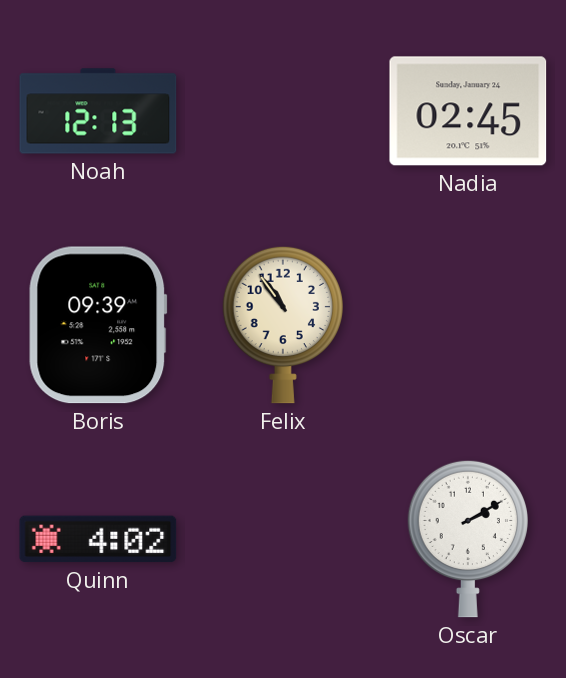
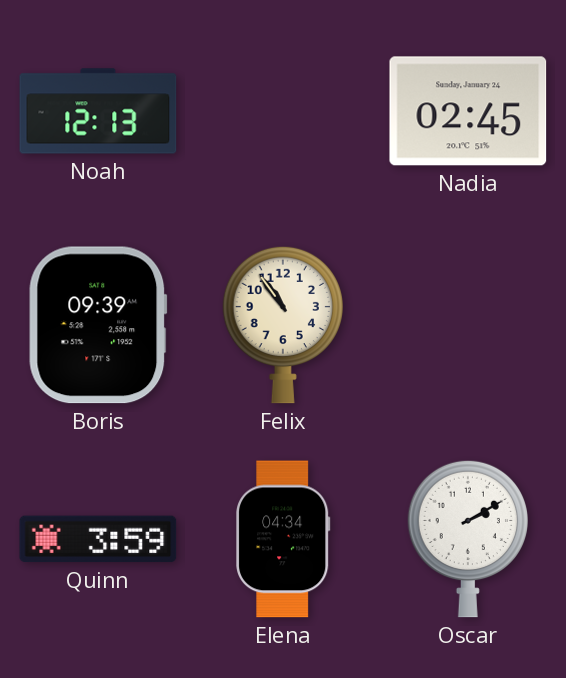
Quinn: 4:02 -> 3:59
Elena: none -> 04:34
